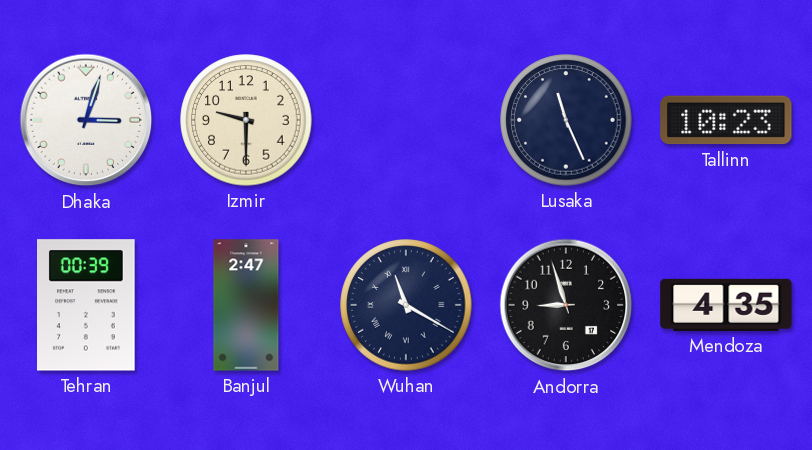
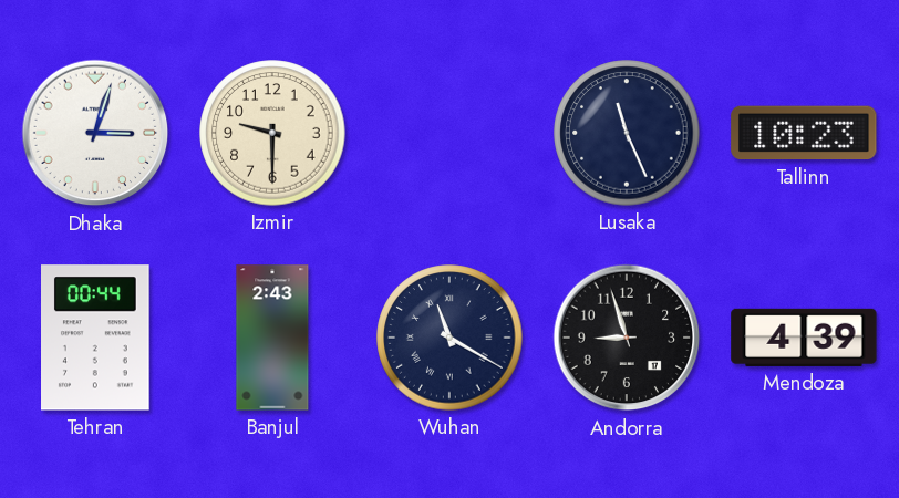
Tehran: 00:39 -> 00:44
Banjul: 2:47 -> 2:43
Mendoza: 4:35 -> 4:39
